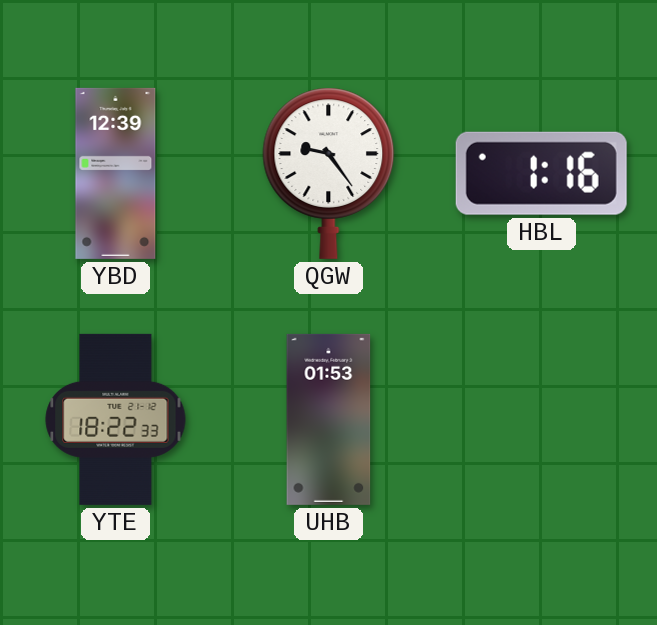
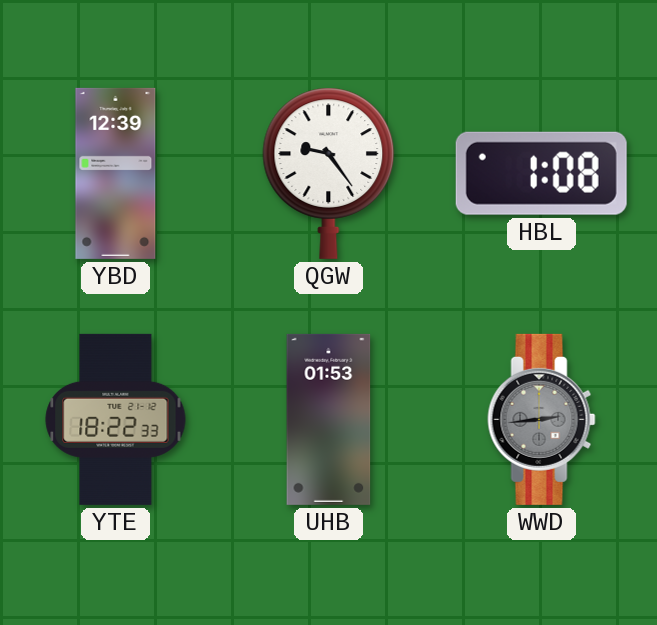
HBL: 1:16 -> 1:08
WWD: none -> 2:44
